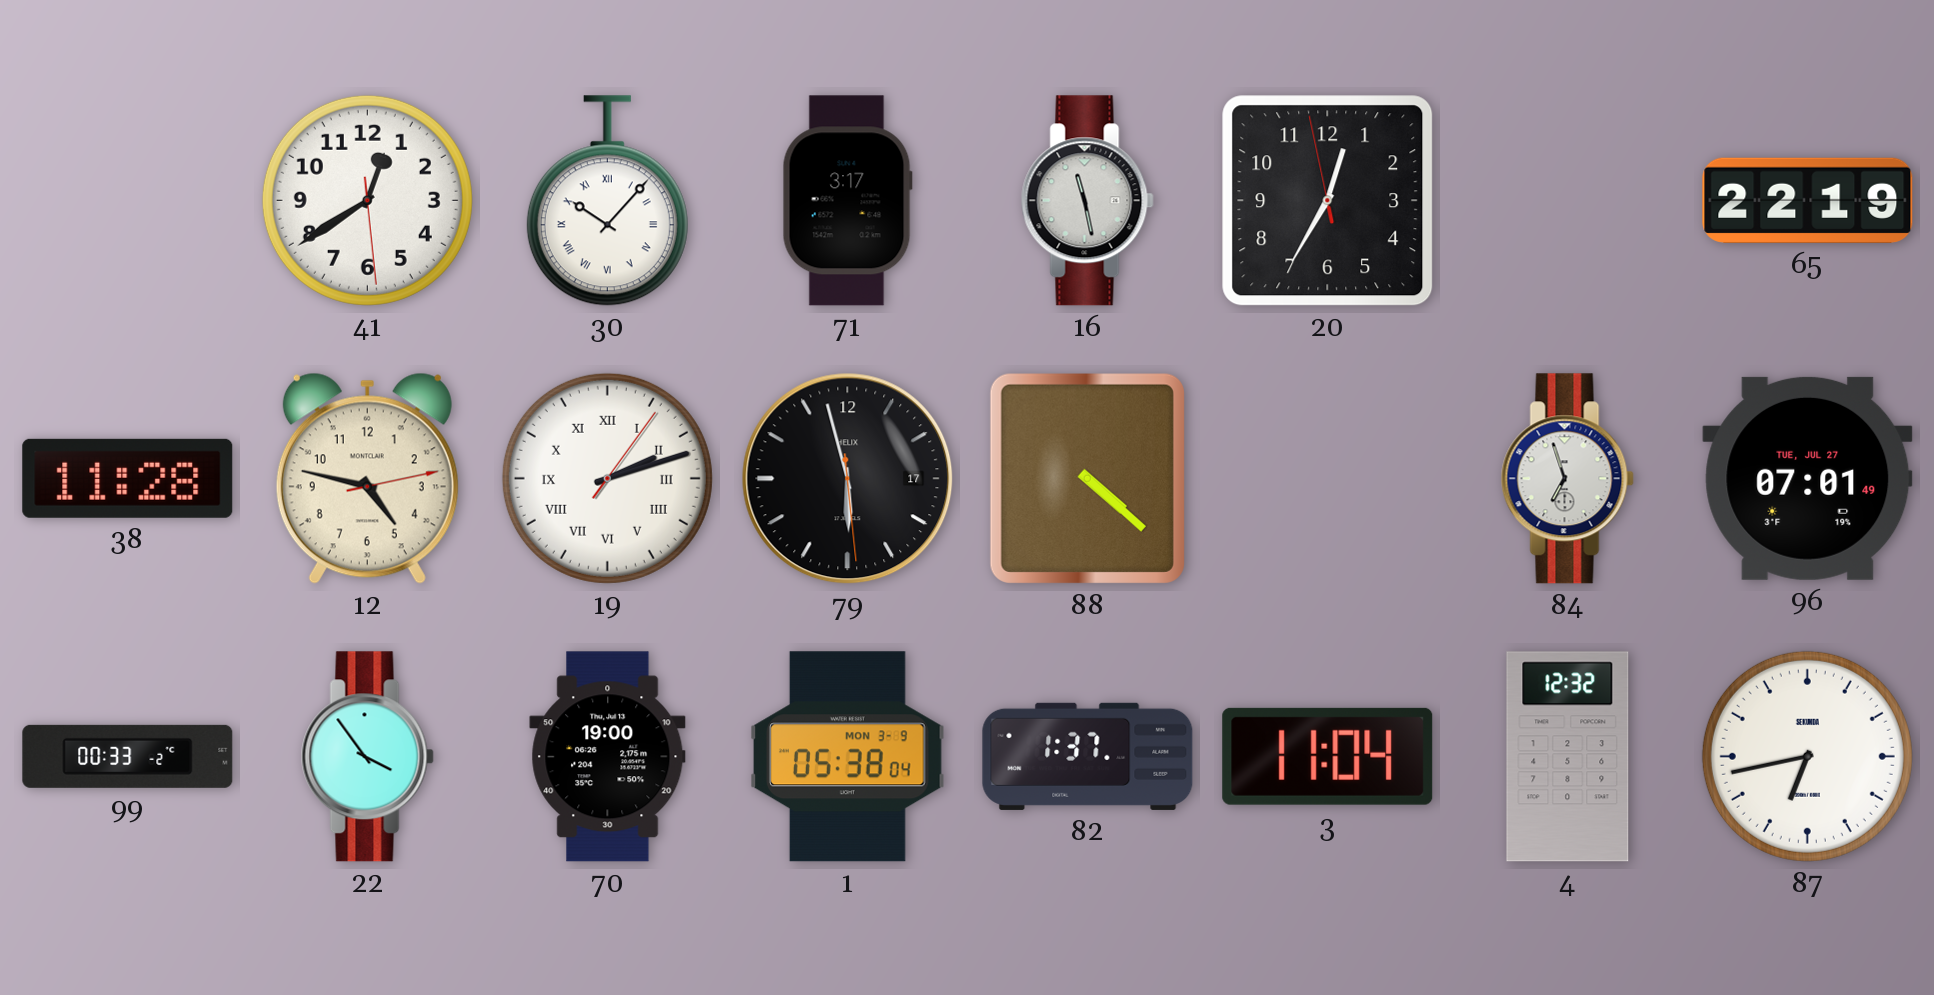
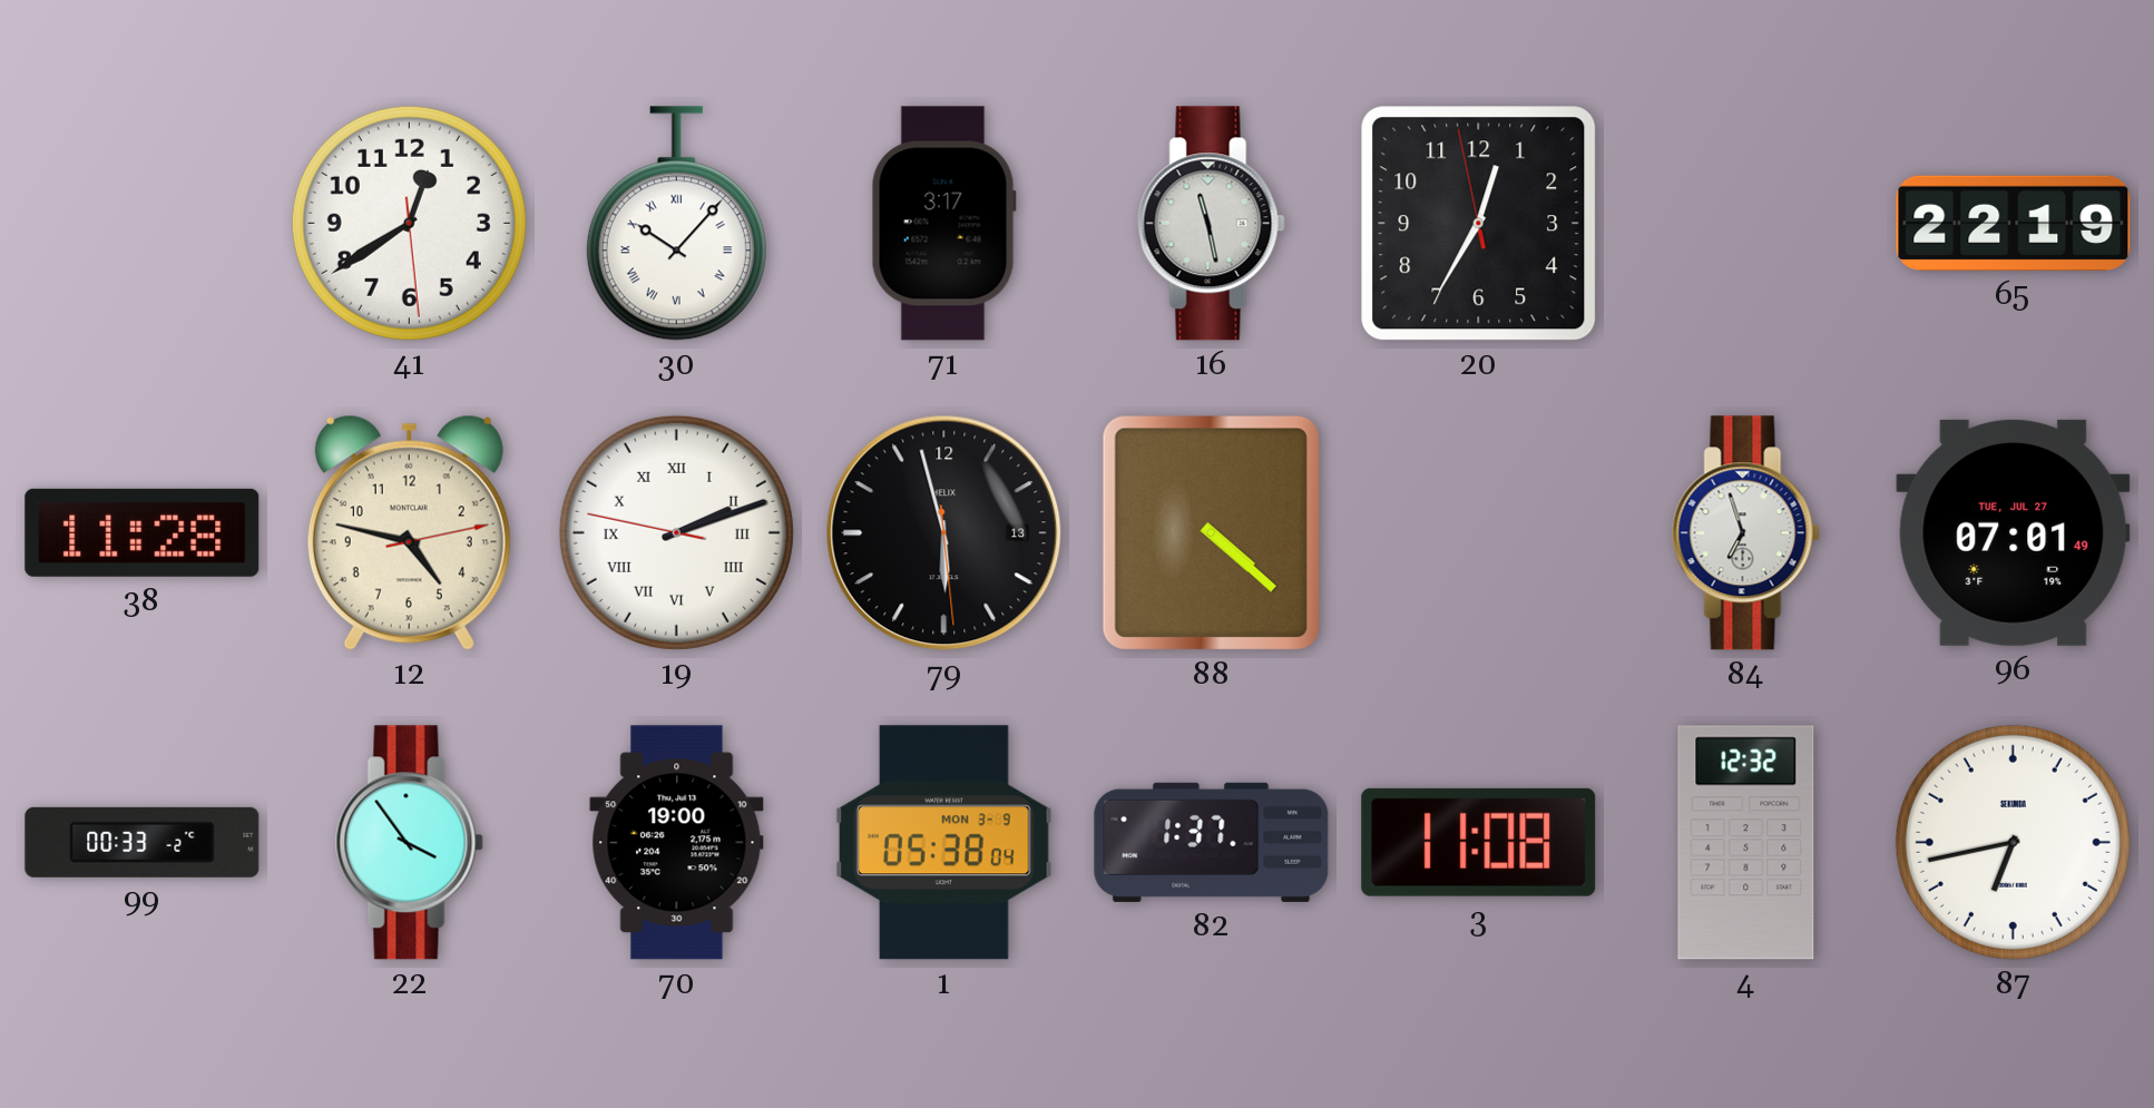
19: 2:12 -> 2:11
79 date: 17 -> 13
3: 11:04 -> 11:08
